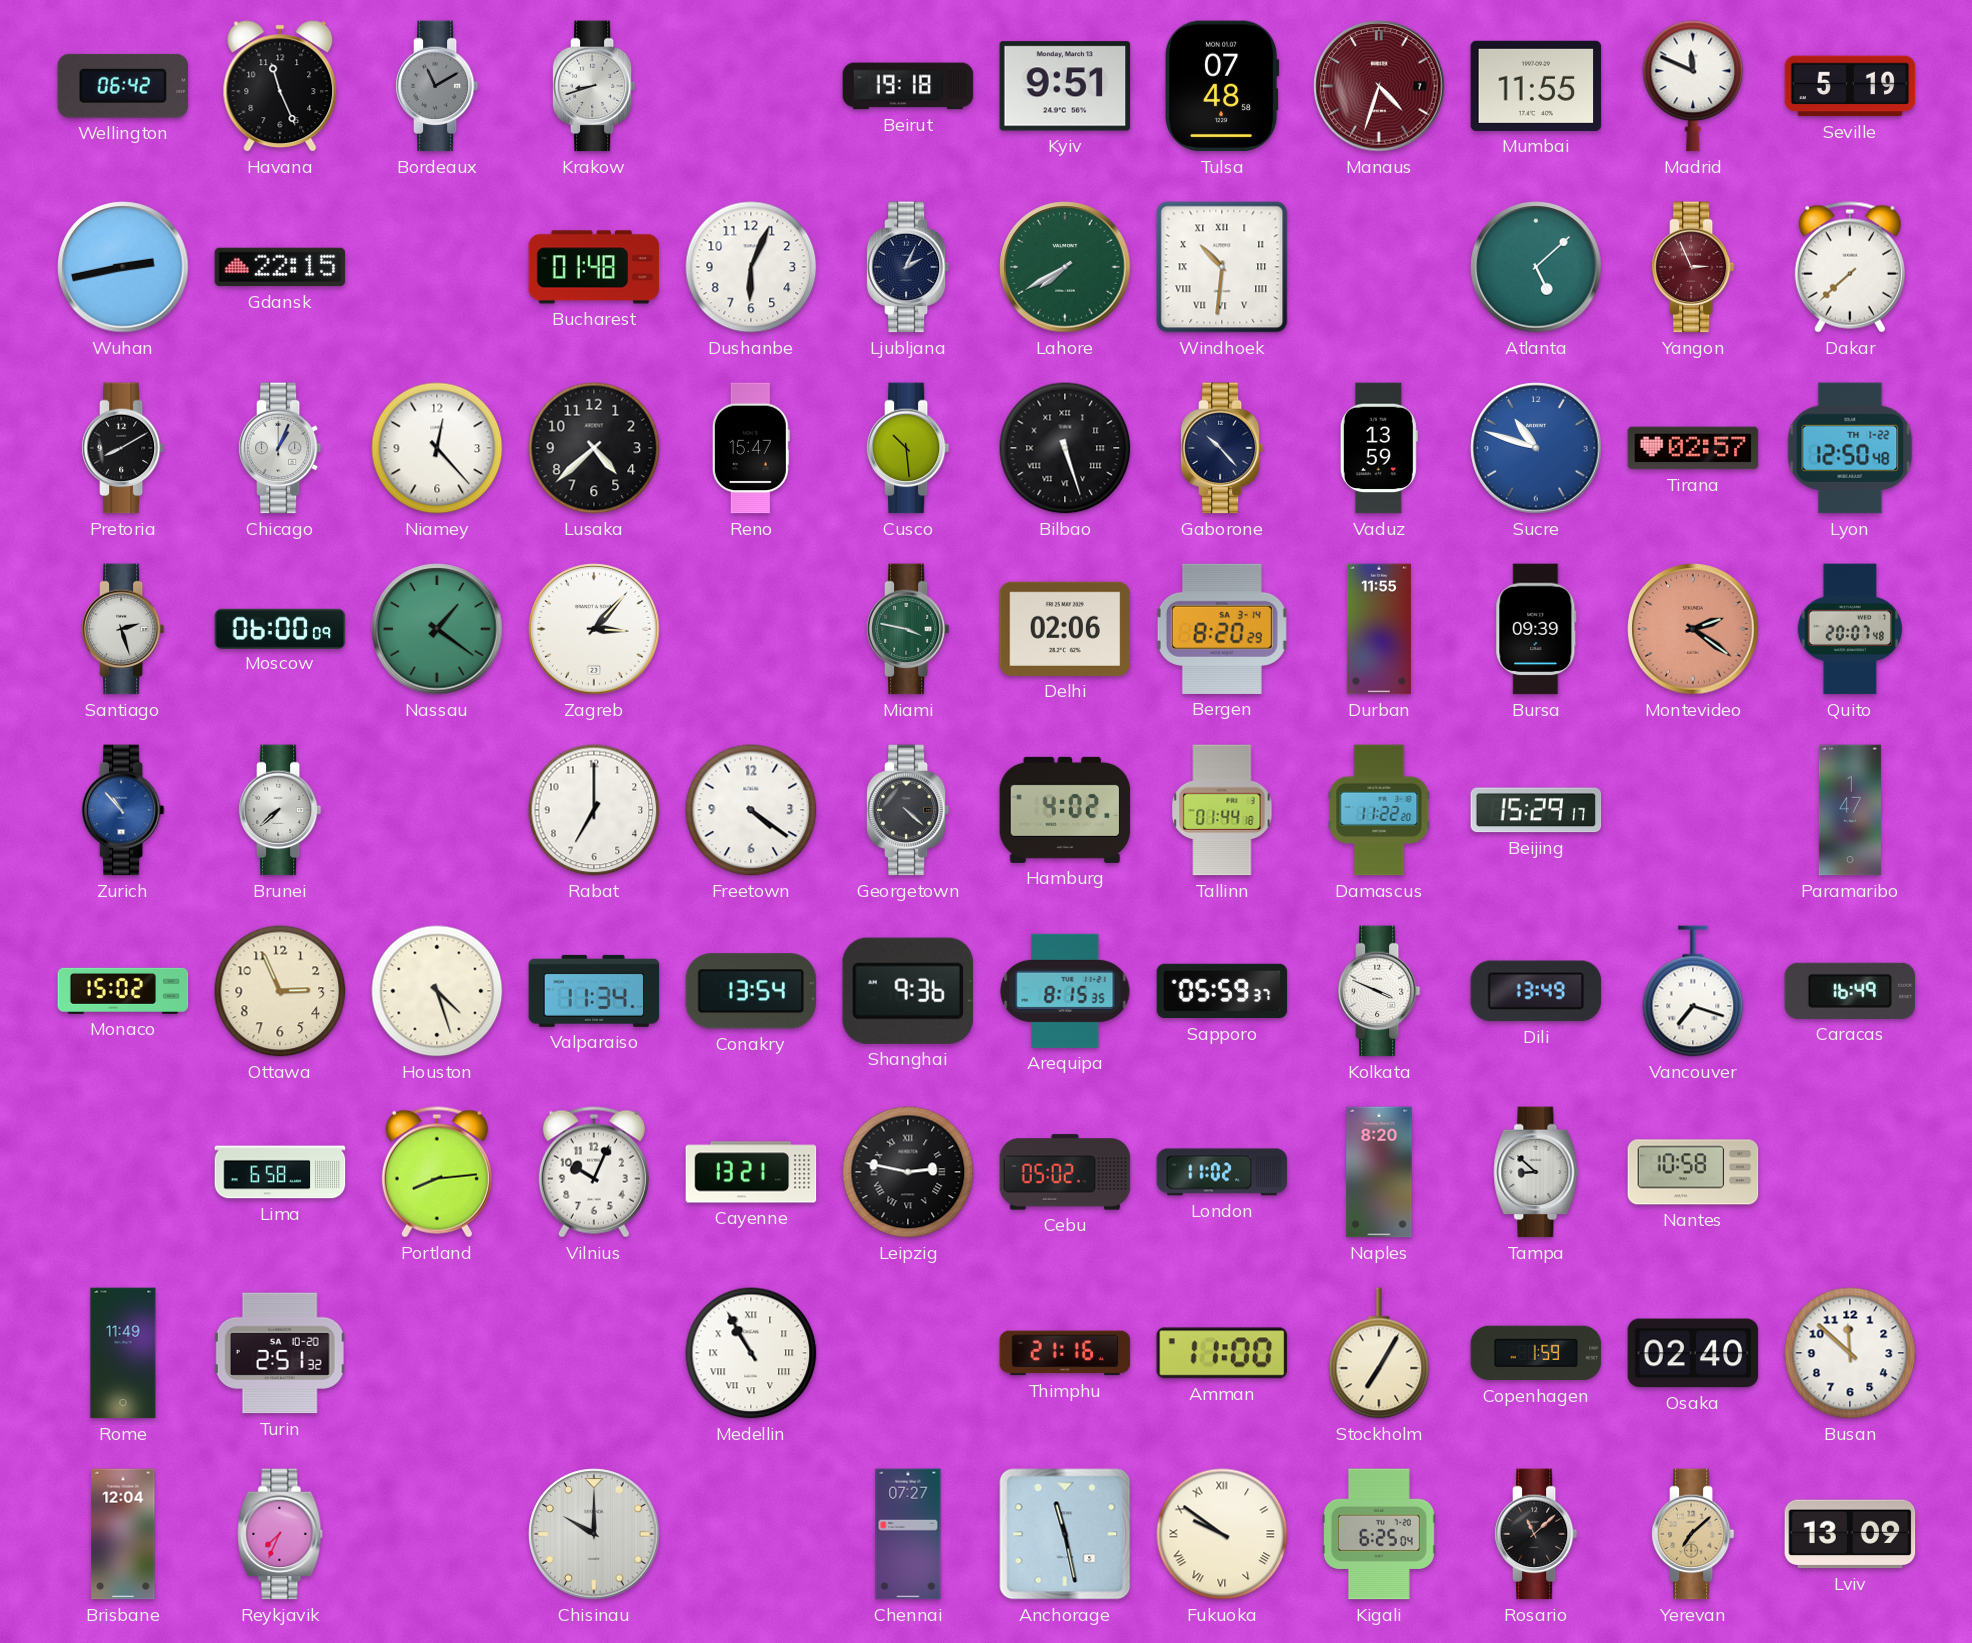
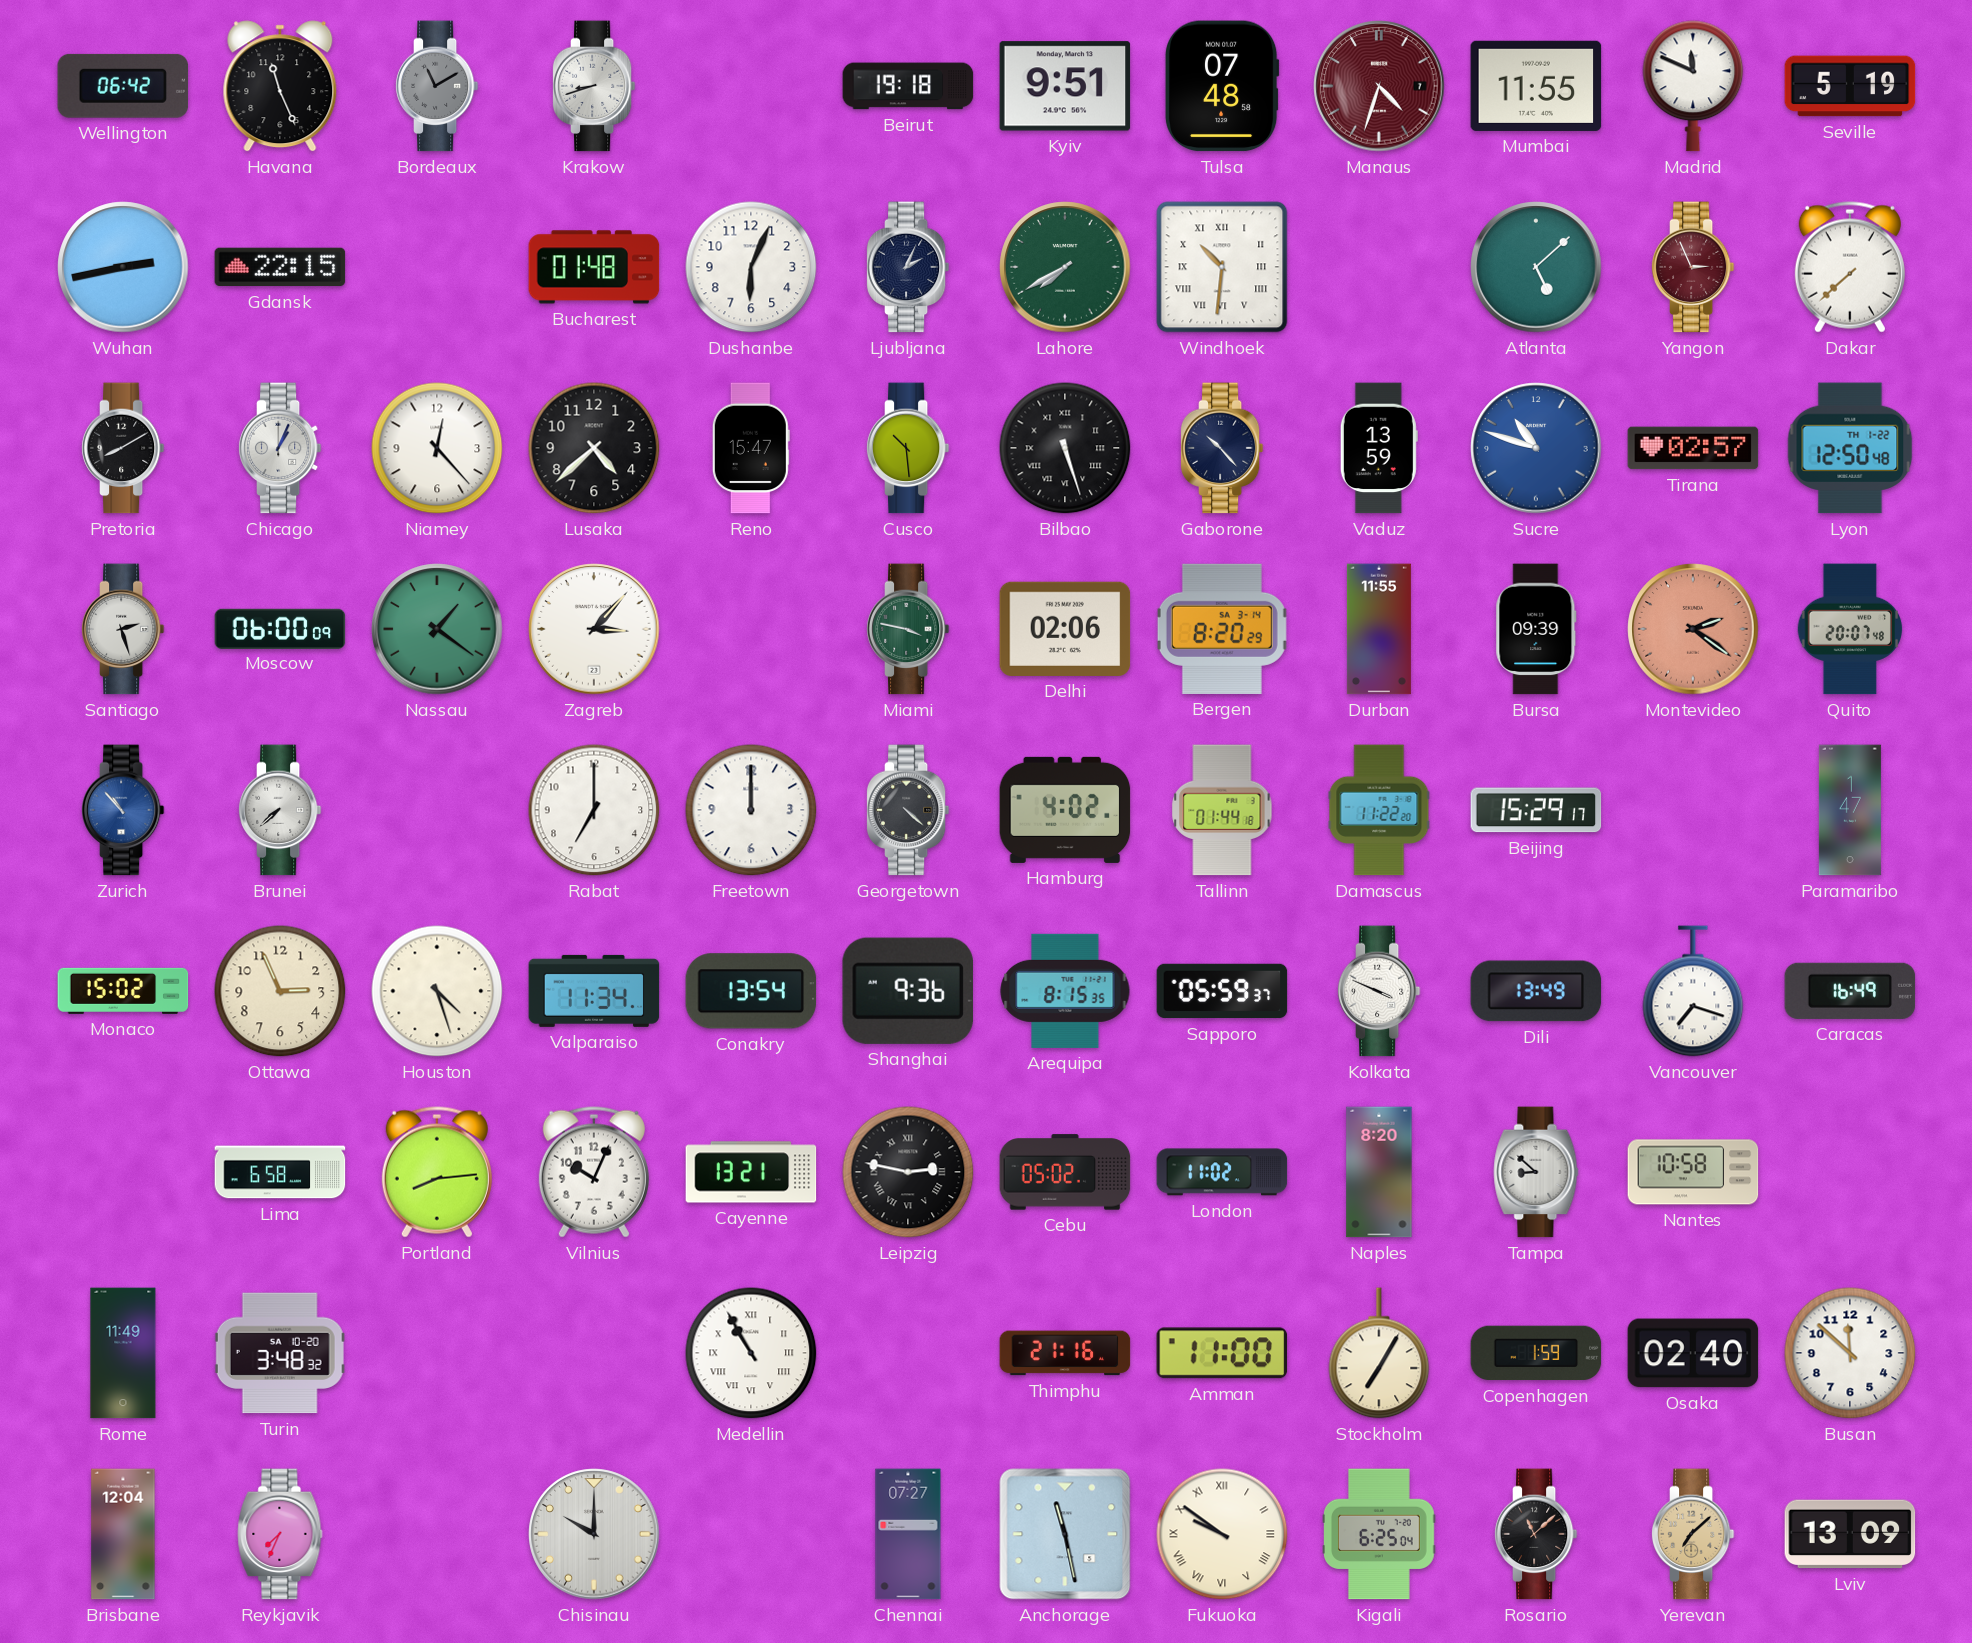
Freetown: 4:21 -> 12:00
Turin: 2:51 -> 3:48
